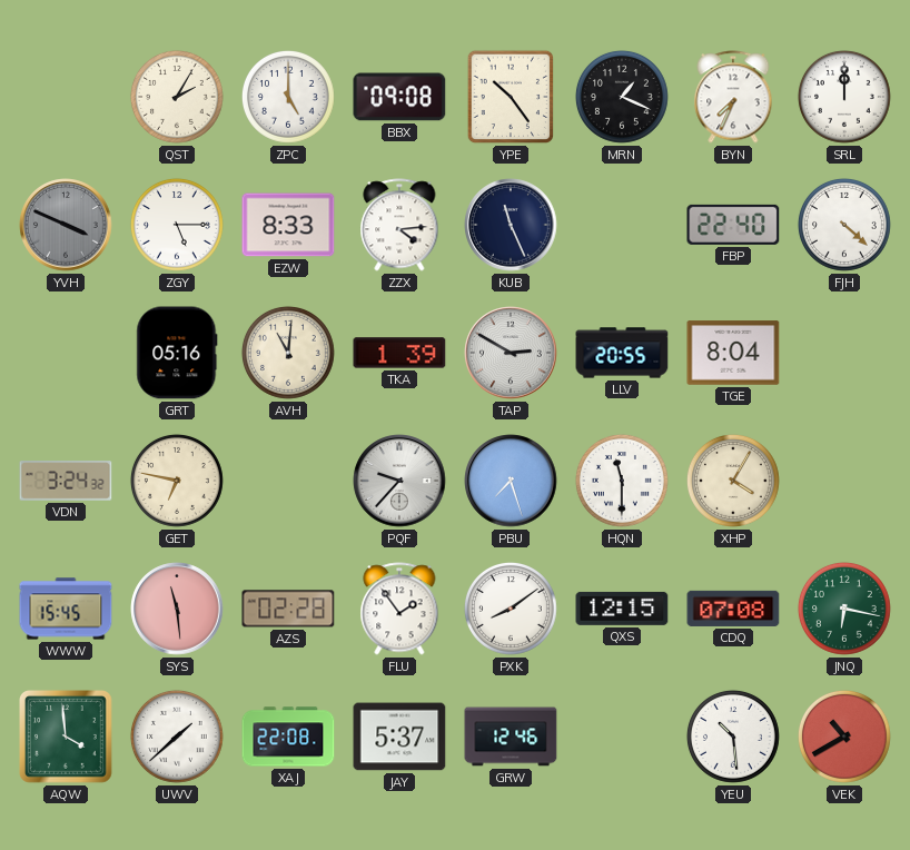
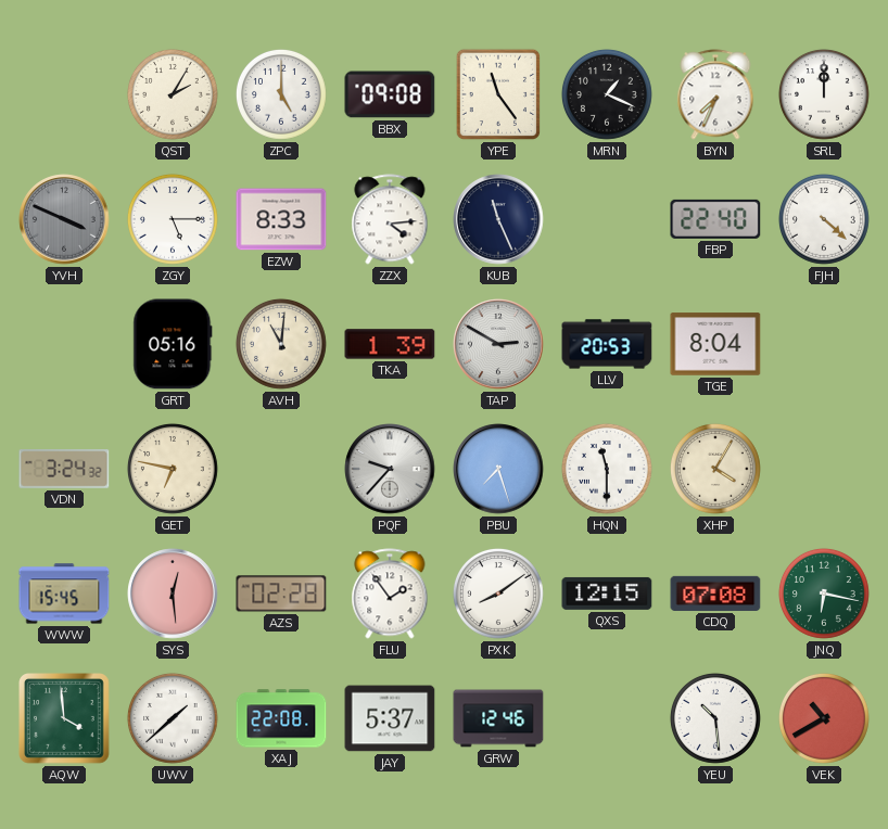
YPE: 10:24 -> 11:24
LLV: 20:55 -> 20:53
SYS: 11:29 -> 12:29
